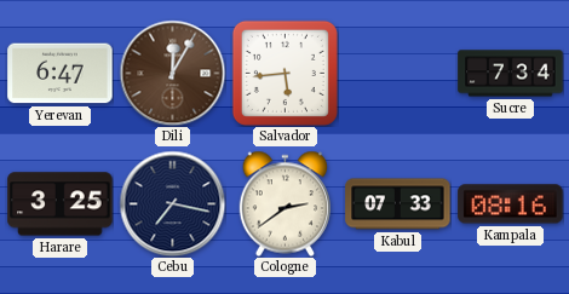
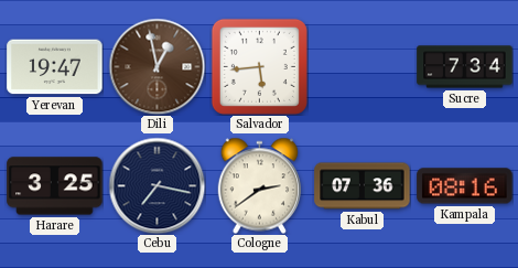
Yerevan: 6:47 -> 19:47
Dili: 12:05 -> 12:58
Kabul: 07:33 -> 07:36
